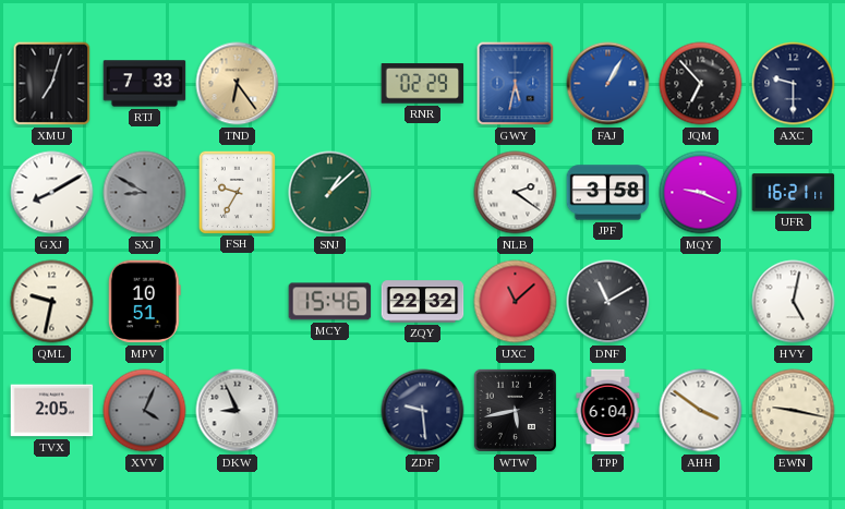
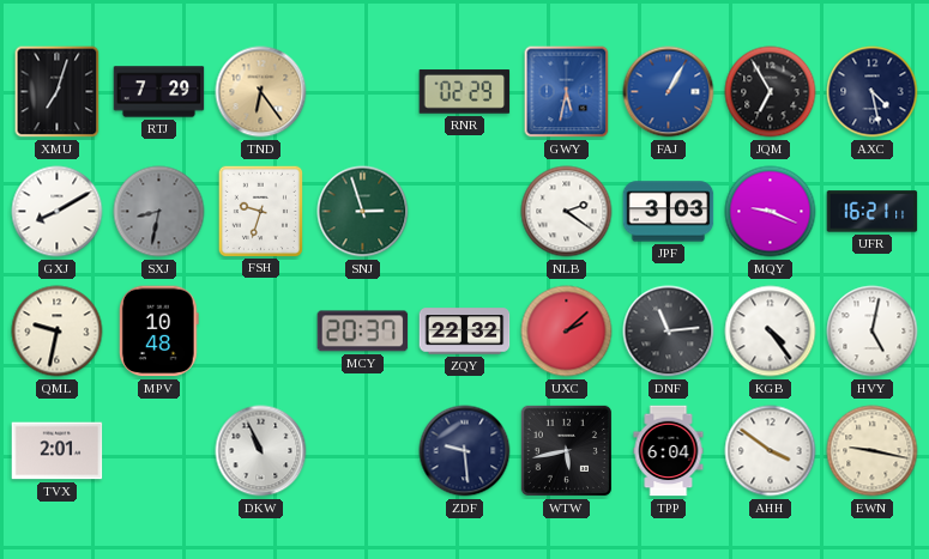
RTJ: 7:33 -> 7:29
JQM: 6:53 -> 6:55
AXC: 9:30 -> 4:28
SXJ: 8:50 -> 8:32
FSH: 9:35 -> 9:33
SNJ: 1:08 -> 2:57
JPF: 3:58 -> 3:03
MPV: 10:51 -> 10:48
MCY: 15:46 -> 20:37
UXC: 11:08 -> 2:08
DNF: 11:10 -> 11:14
KGB: none -> 4:24
TVX: 2:05 -> 2:01
XVV: 4:04 -> none
DKW: 8:56 -> 10:56
